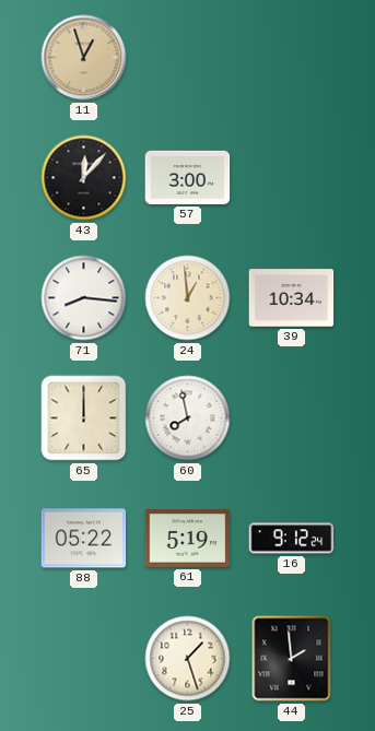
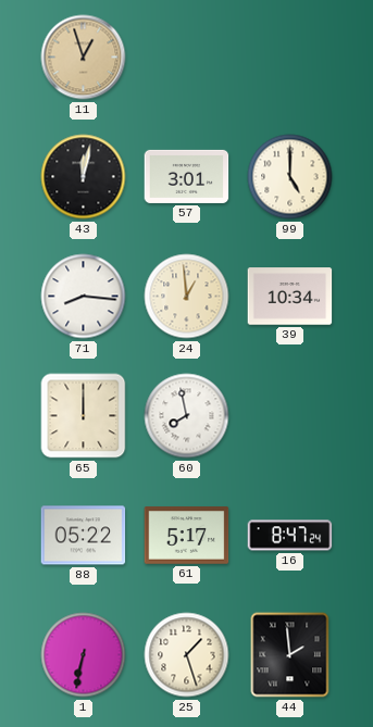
43: 12:07 -> 12:02
57: 3:00 -> 3:01
99: none -> 5:00
61: 5:19 -> 5:17
16: 9:12 -> 8:47
1: none -> 6:32
